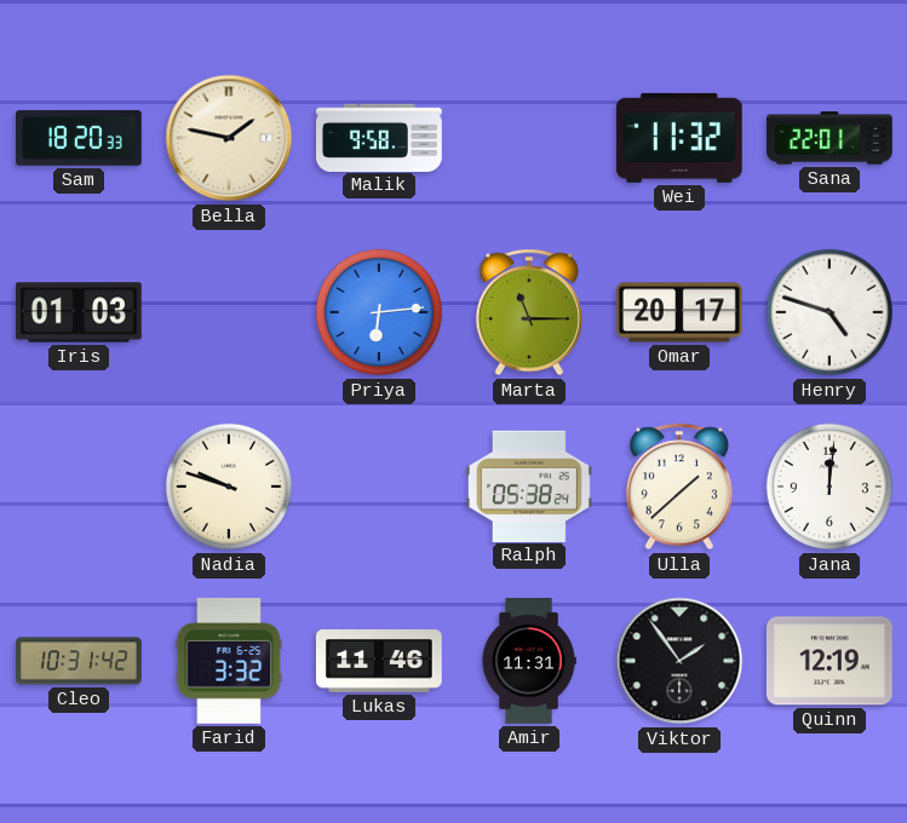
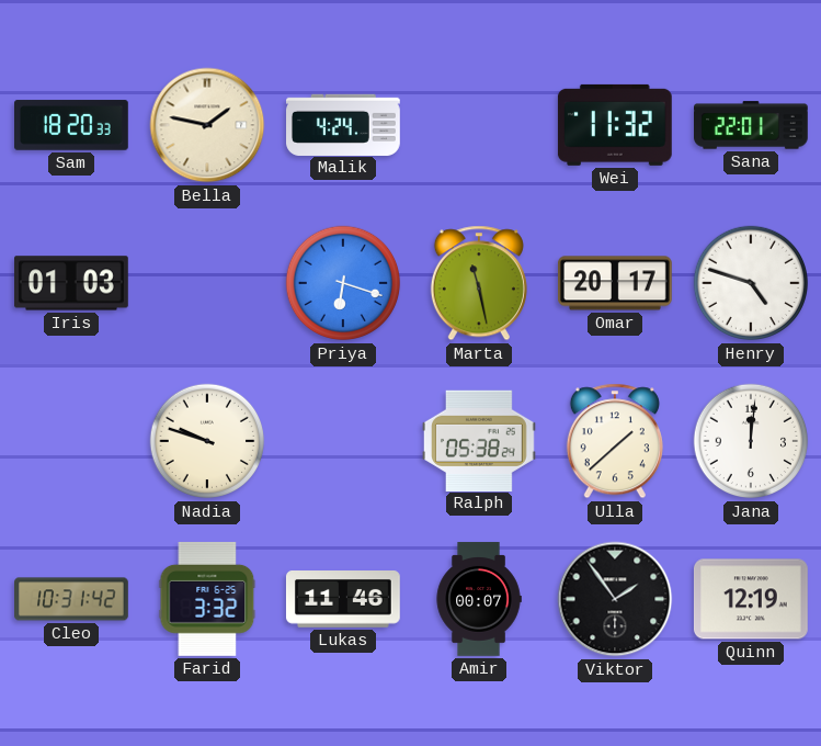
Malik: 9:58 -> 4:24
Priya: 6:14 -> 6:18
Marta: 11:15 -> 11:28
Amir: 11:31 -> 00:07
